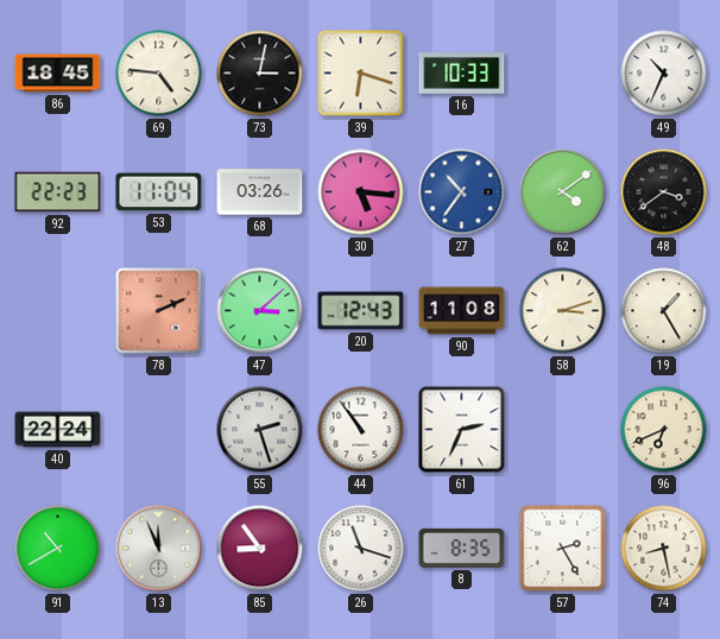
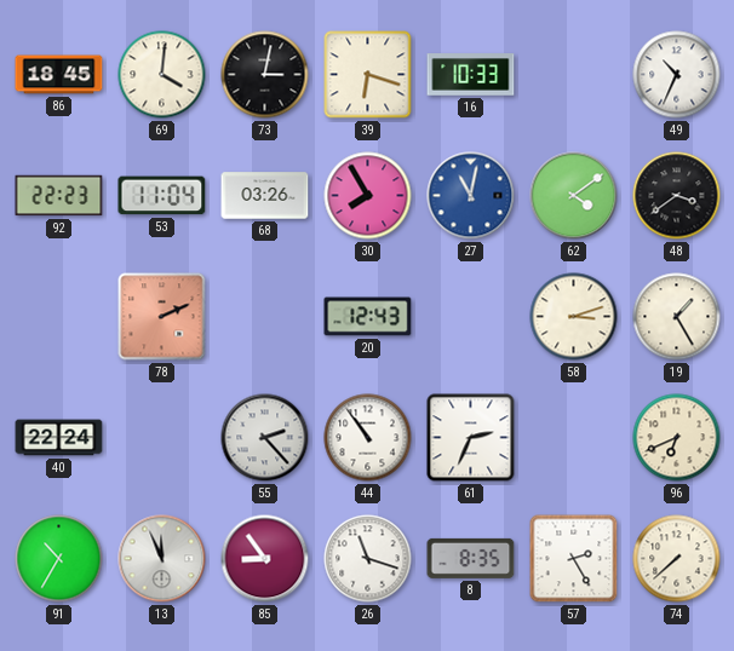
69: 4:46 -> 4:01
30: 5:16 -> 7:55
27: 10:36 -> 11:02
47: 3:08 -> none
90: 11:08 -> none
55: 2:27 -> 2:23
91: 10:40 -> 10:35
74: 8:28 -> 7:38
